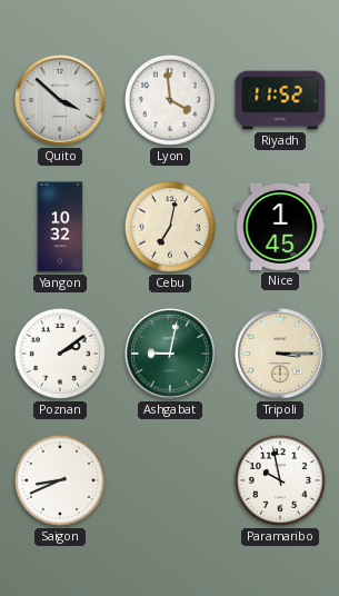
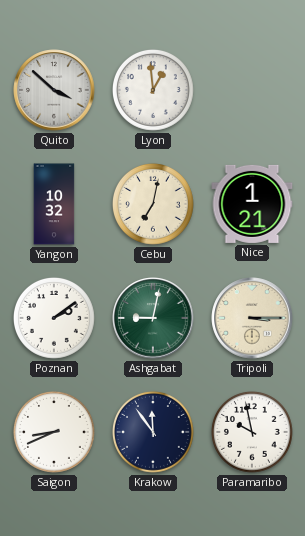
Lyon: 3:59 -> 12:59
Riyadh: 11:52 -> none
Nice: 1:45 -> 1:21
Krakow: none -> 11:54
